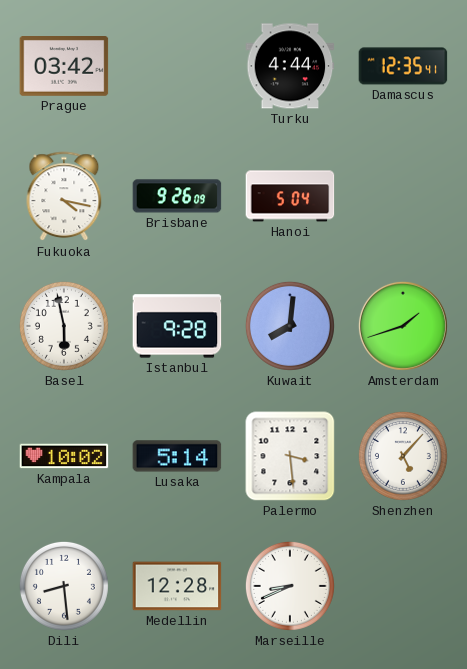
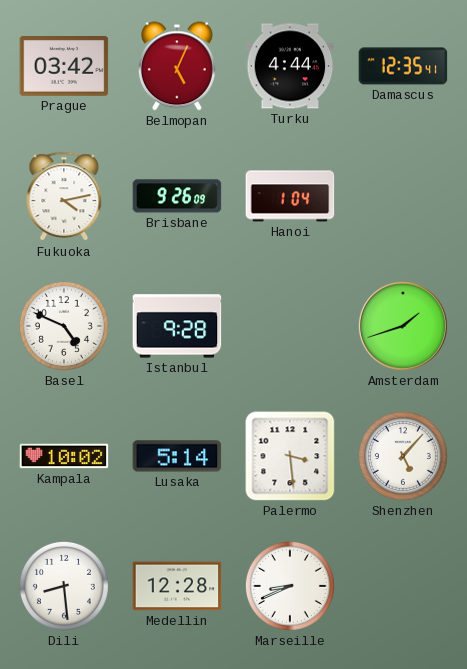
Belmopan: none -> 5:04
Fukuoka: 4:17 -> 4:13
Hanoi: 5:04 -> 1:04
Basel: 5:58 -> 4:49
Kuwait: 8:01 -> none
